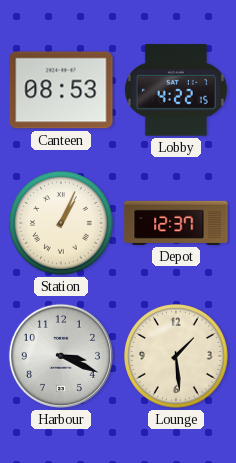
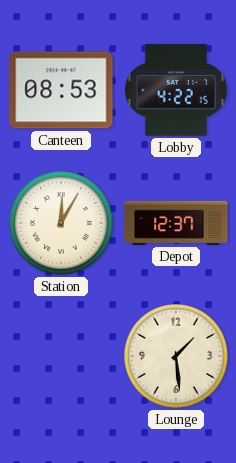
Station: 1:04 -> 12:05
Harbour: 3:19 -> none
